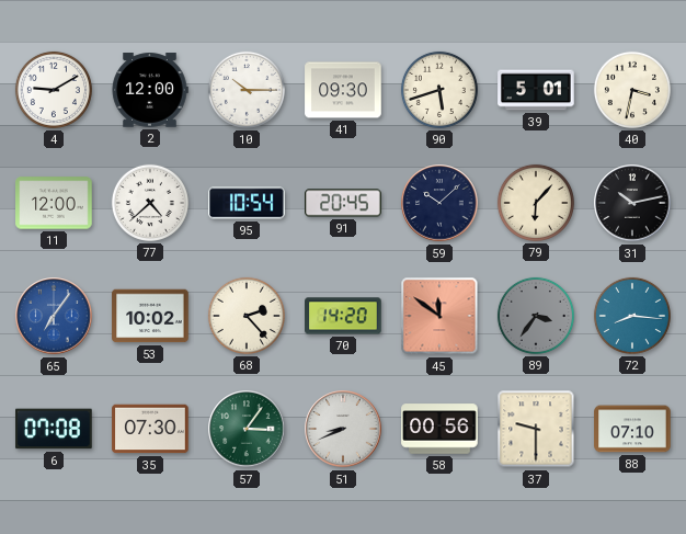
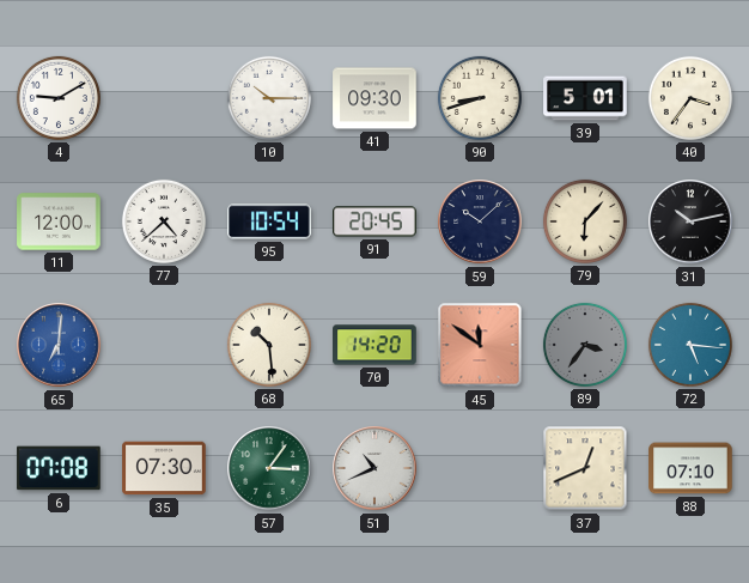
2: 12:00 -> none
90: 5:42 -> 8:42
40: 3:32 -> 3:36
65: 7:06 -> 7:01
53: 10:02 -> none
68: 2:23 -> 10:29
72: 8:16 -> 5:16
51: 8:41 -> 10:41
58: 00:56 -> none
37: 9:30 -> 12:41
